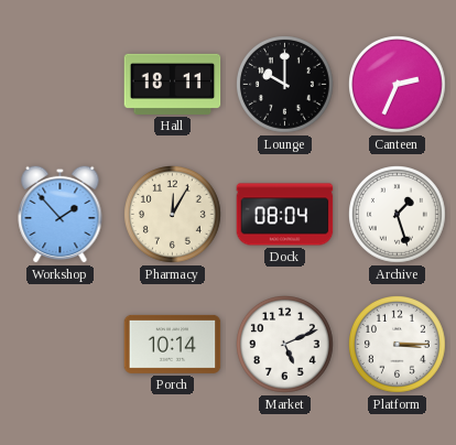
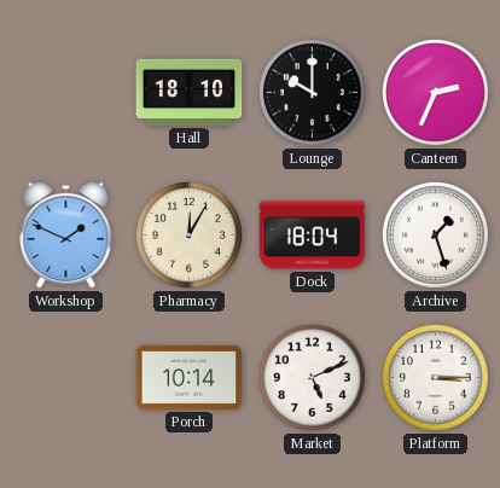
Hall: 18:11 -> 18:10
Workshop: 1:53 -> 1:49
Dock: 08:04 -> 18:04
